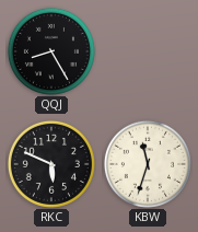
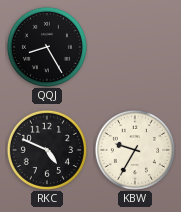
RKC: 5:49 -> 4:49
KBW: 11:33 -> 9:35
